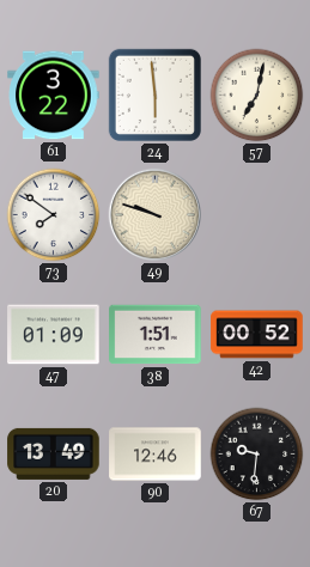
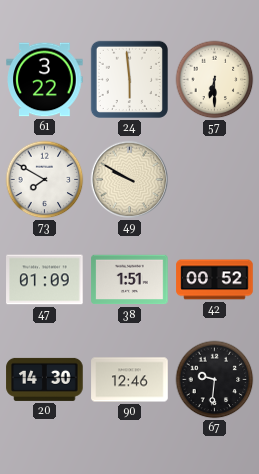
57: 7:02 -> 6:30
73: 7:51 -> 7:50
49: 9:48 -> 9:50
20: 13:49 -> 14:30
